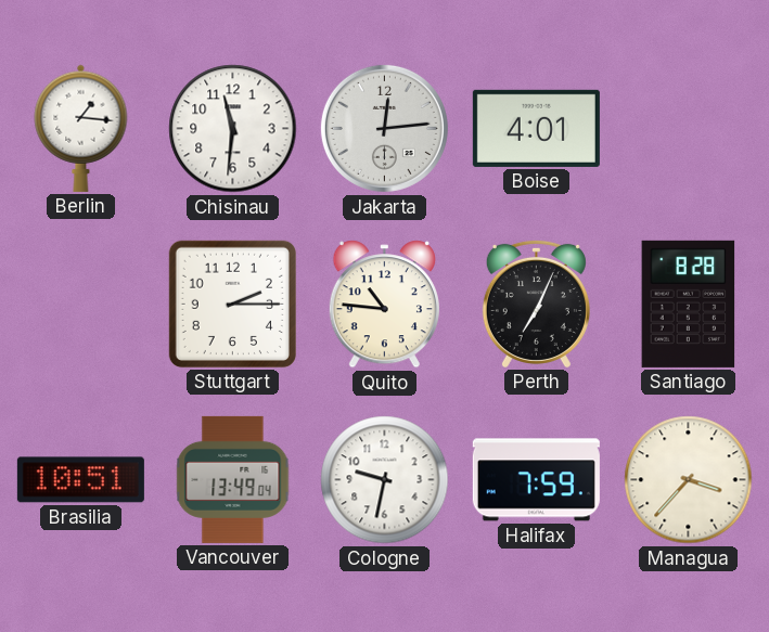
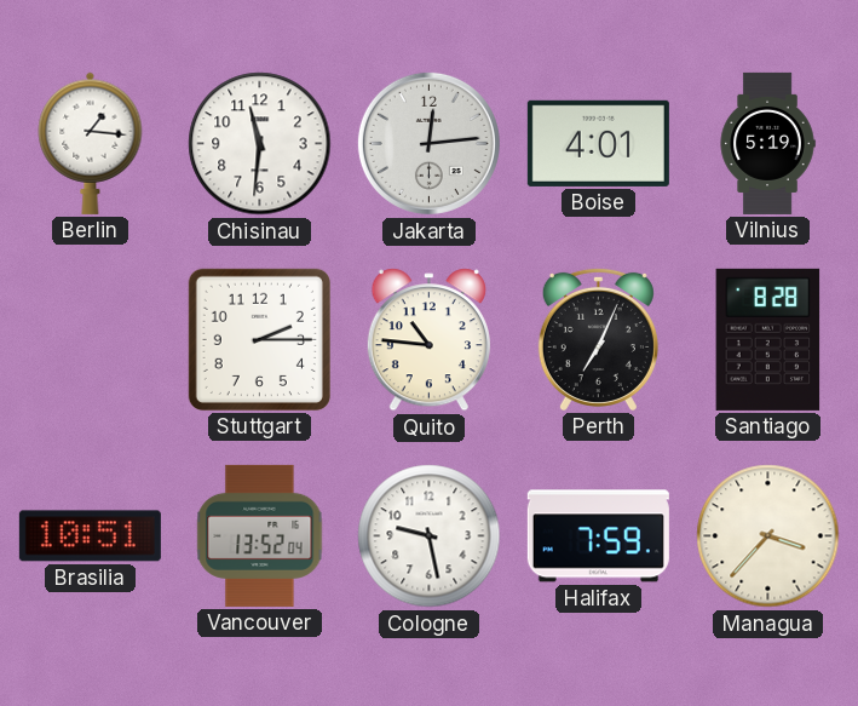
Vilnius: none -> 5:19
Vancouver: 13:49 -> 13:52
Cologne: 9:32 -> 9:28
